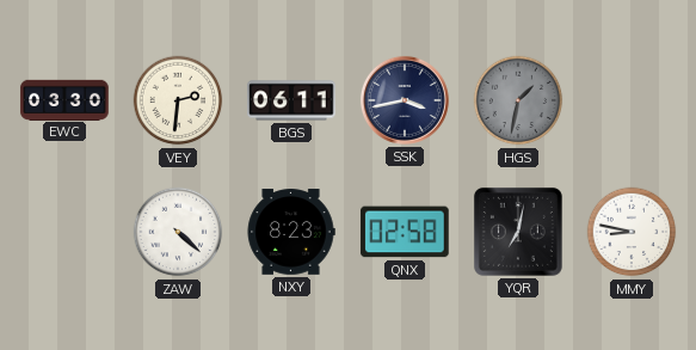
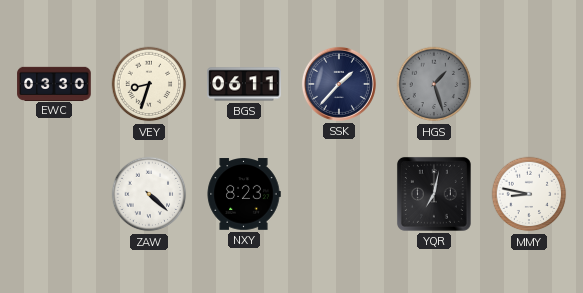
VEY: 2:31 -> 8:33
SSK: 3:43 -> 1:37
HGS: 1:32 -> 1:27
QNX: 02:58 -> none
